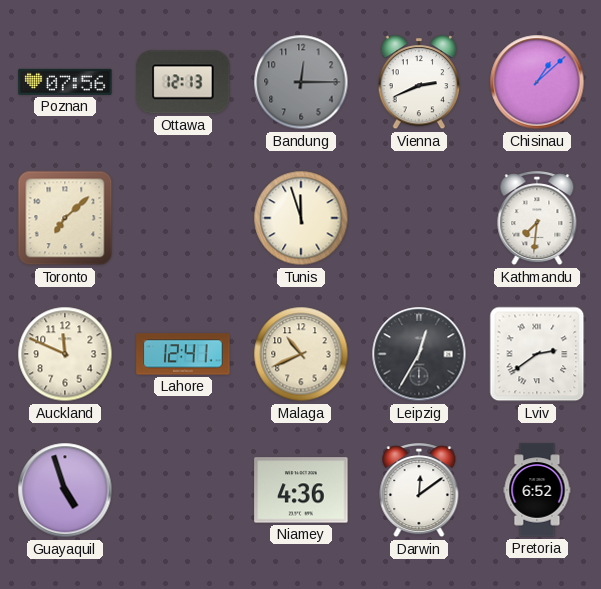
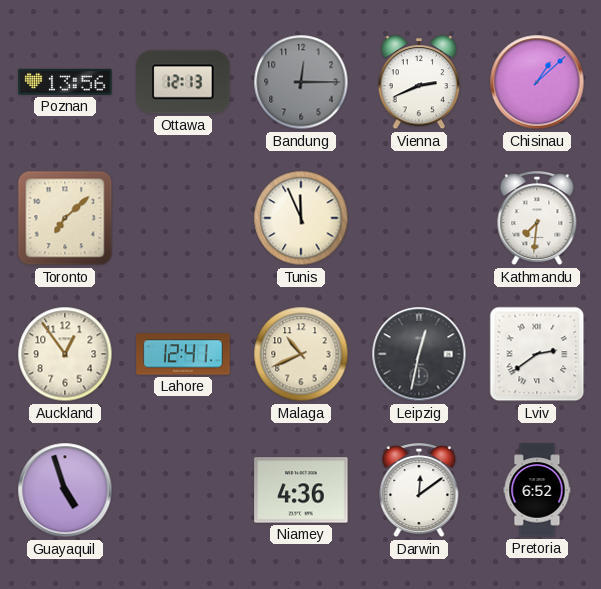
Poznan: 07:56 -> 13:56
Tunis: 11:57 -> 11:56
Auckland: 11:49 -> 12:54
Leipzig: 12:35 -> 12:32
